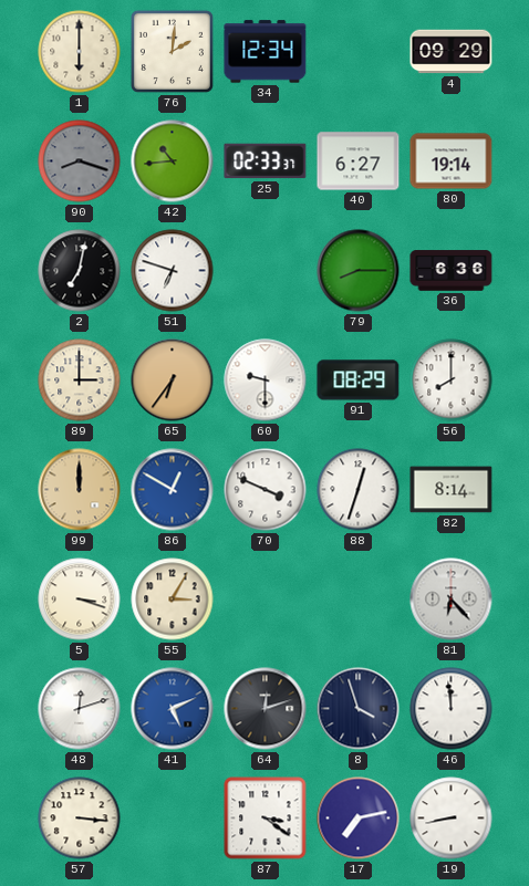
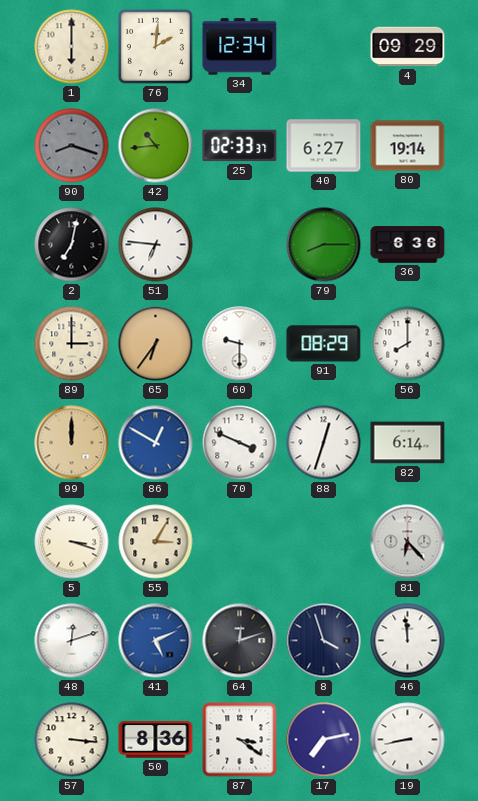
51: 6:48 -> 6:46
82: 8:14 -> 6:14
50: none -> 8:36
